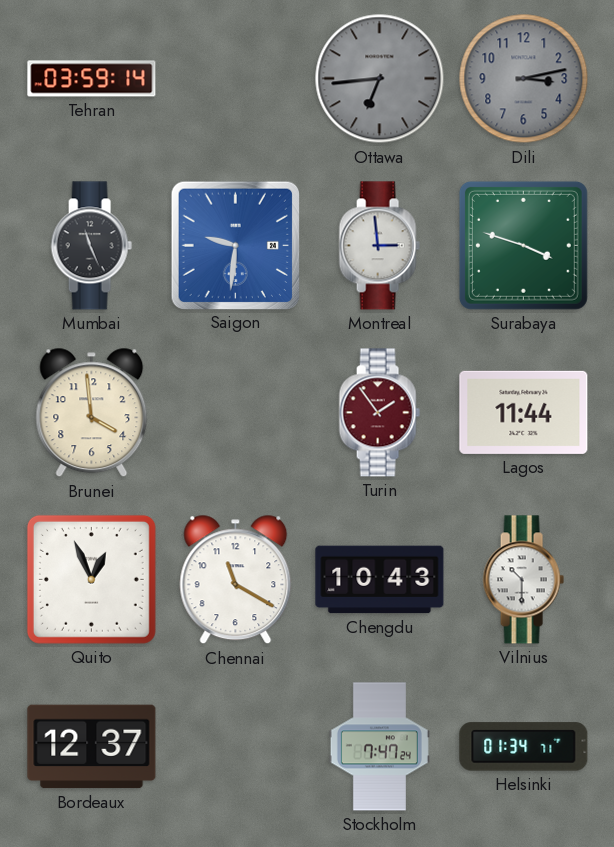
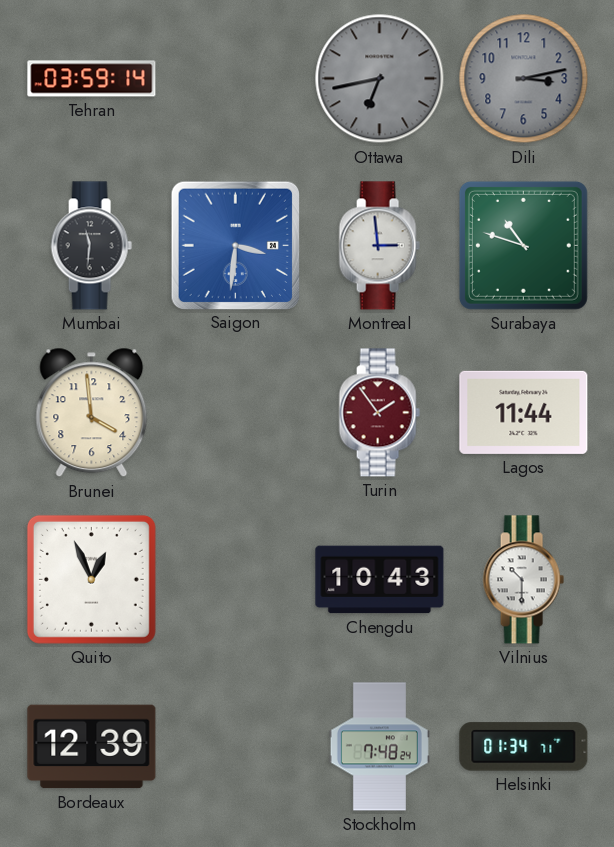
Ottawa: 6:44 -> 6:43
Mumbai: 11:26 -> 11:31
Saigon: 9:31 -> 3:31
Surabaya: 3:48 -> 10:48
Chennai: 11:20 -> none
Bordeaux: 12:37 -> 12:39
Stockholm: 7:47 -> 7:48
